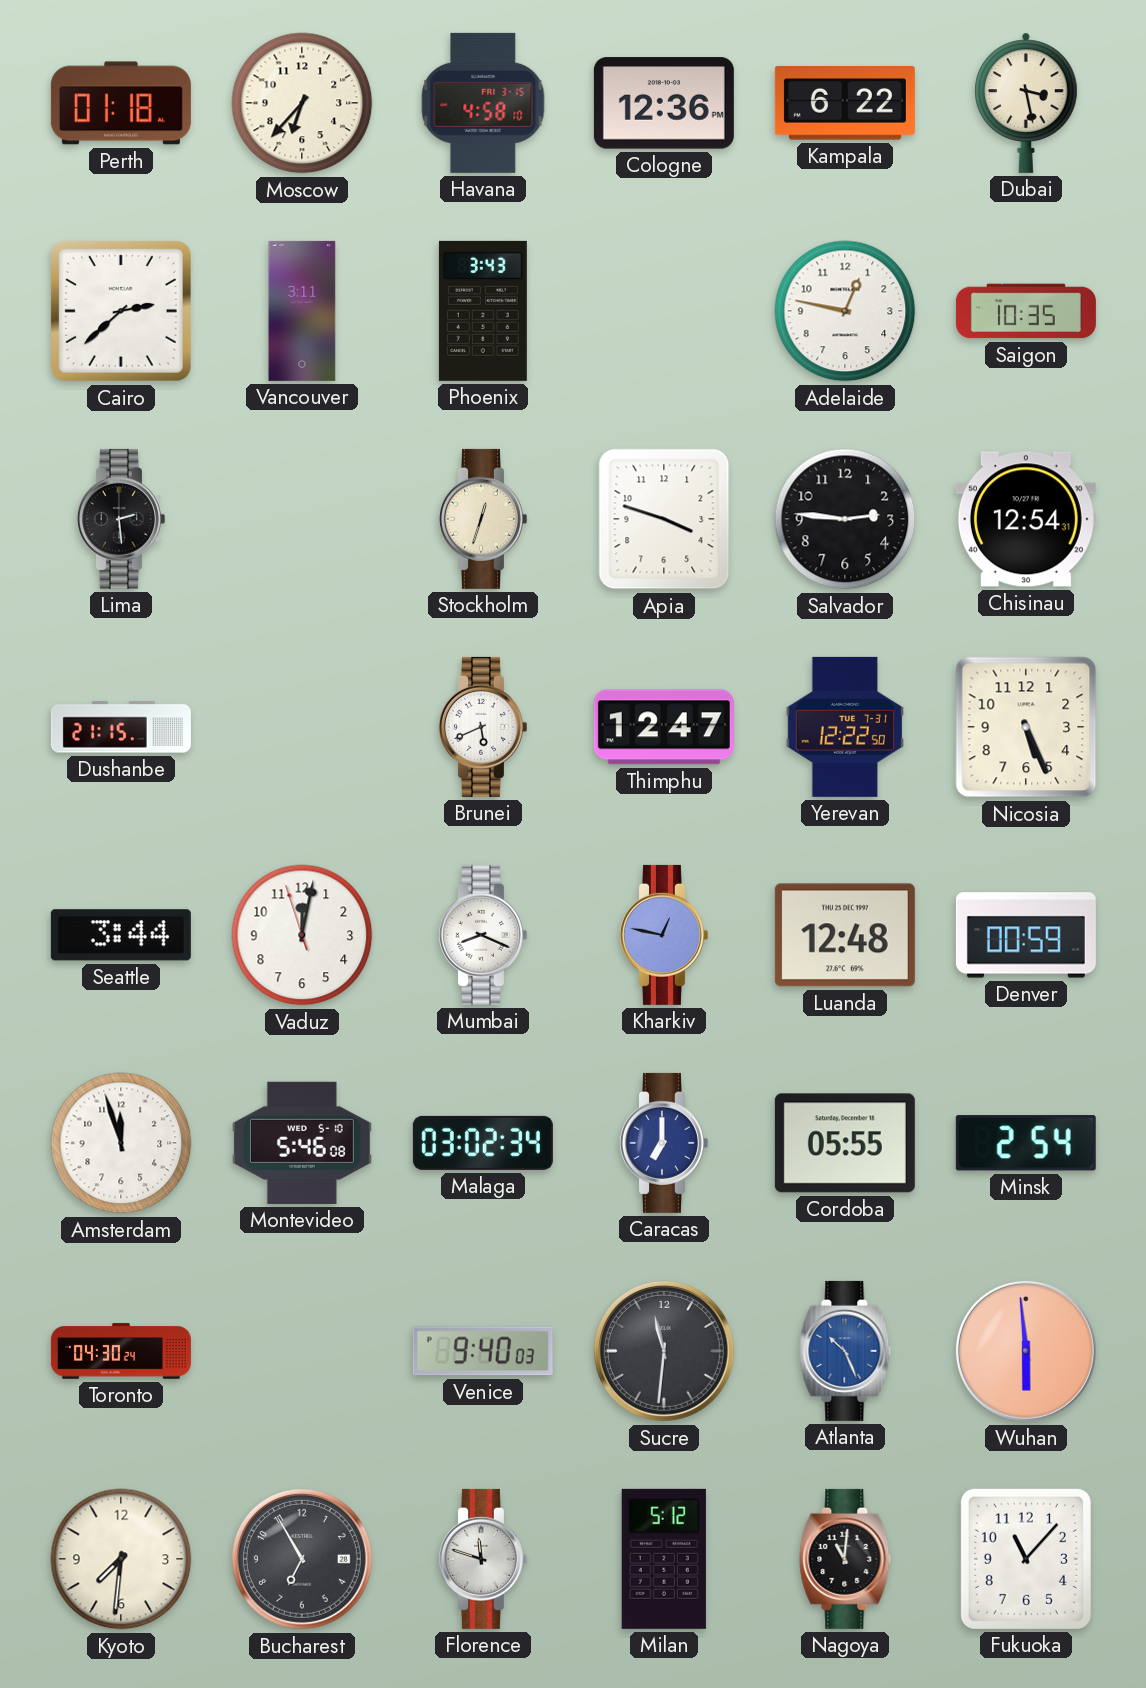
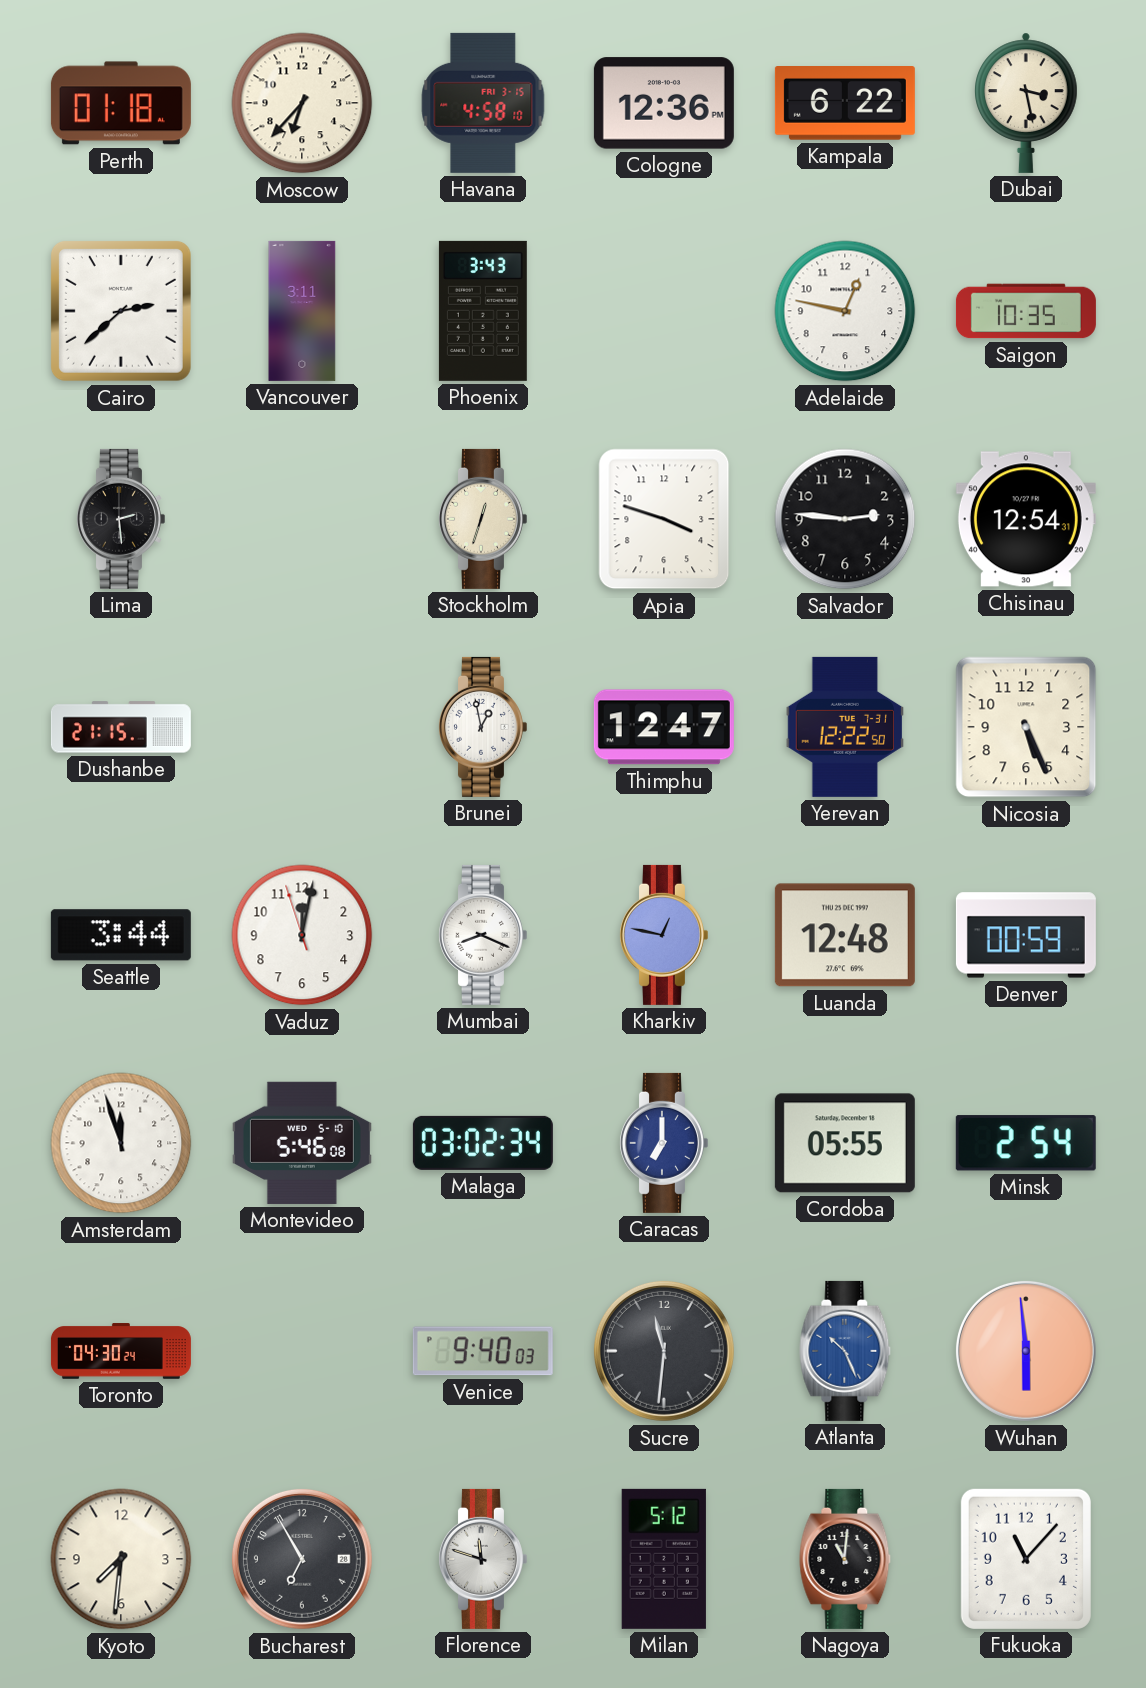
Brunei: 5:41 -> 12:58
